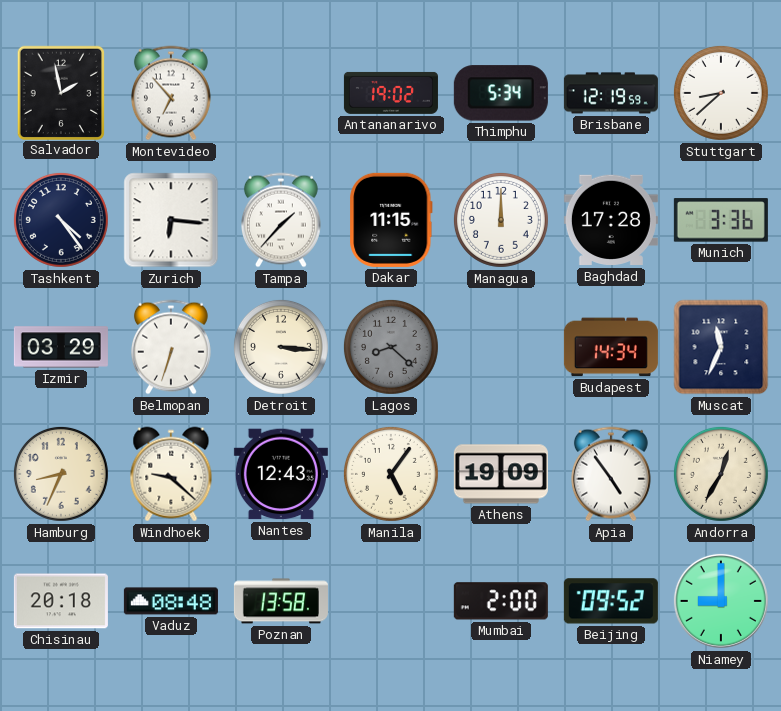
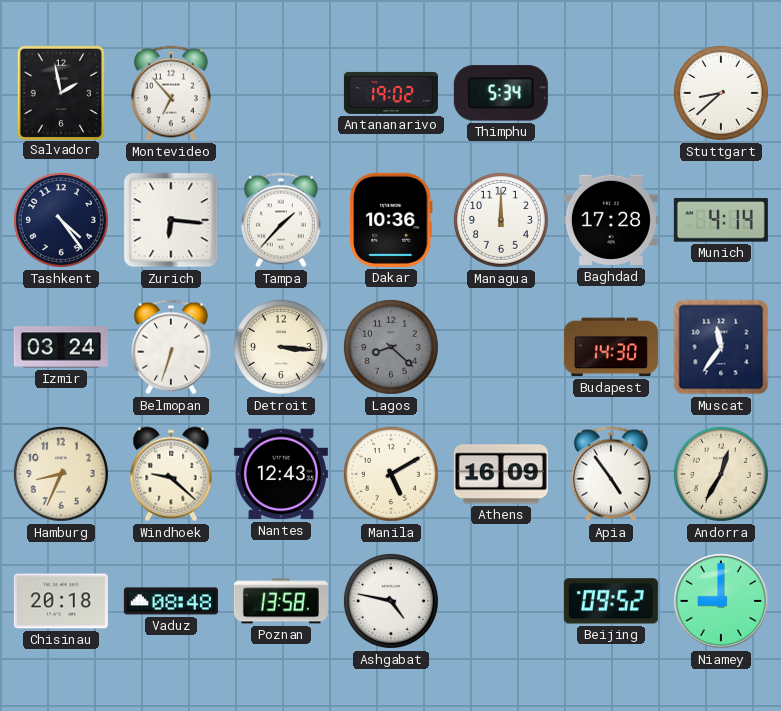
Brisbane: 12:19 -> none
Dakar: 11:15 -> 10:36
Munich: 3:36 -> 4:14
Izmir: 03:29 -> 03:24
Budapest: 14:34 -> 14:30
Muscat: 11:34 -> 11:36
Manila: 5:06 -> 5:10
Athens: 19:09 -> 16:09
Ashgabat: none -> 4:47
Mumbai: 2:00 -> none
